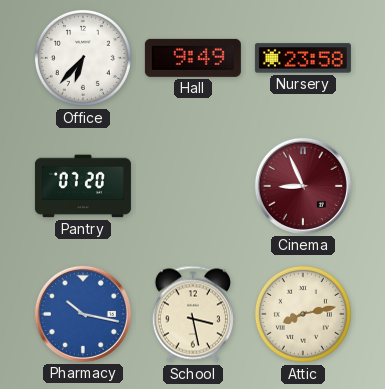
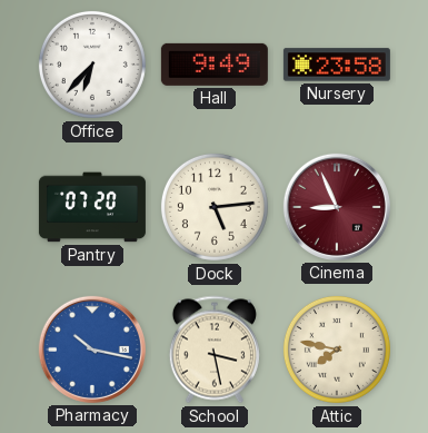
Dock: none -> 5:14
Attic: 8:13 -> 7:47
